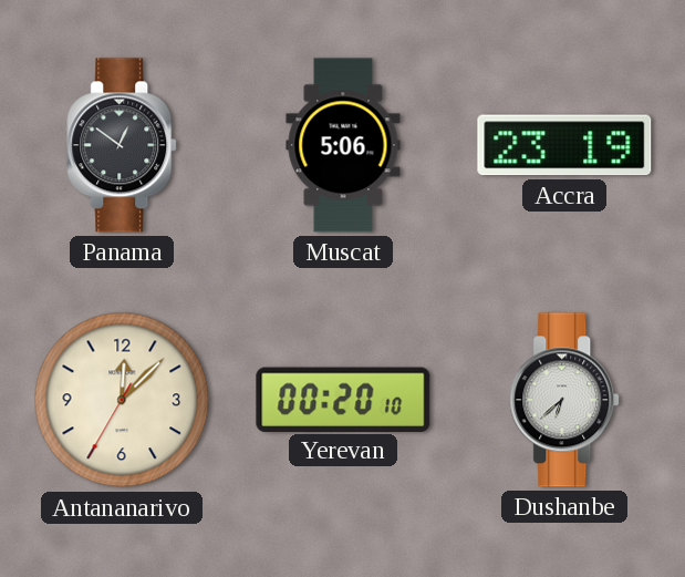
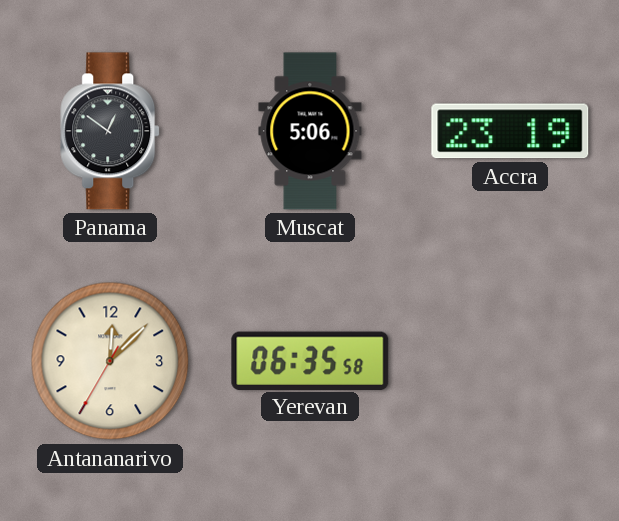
Yerevan: 00:20 -> 06:35
Dushanbe: 6:38 -> none
